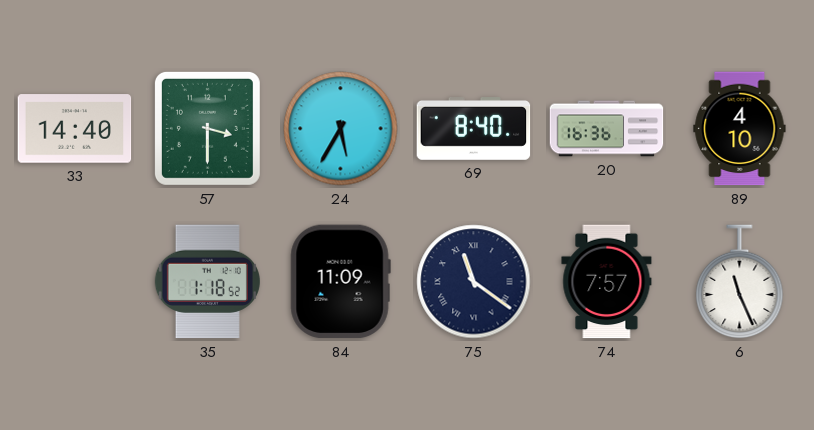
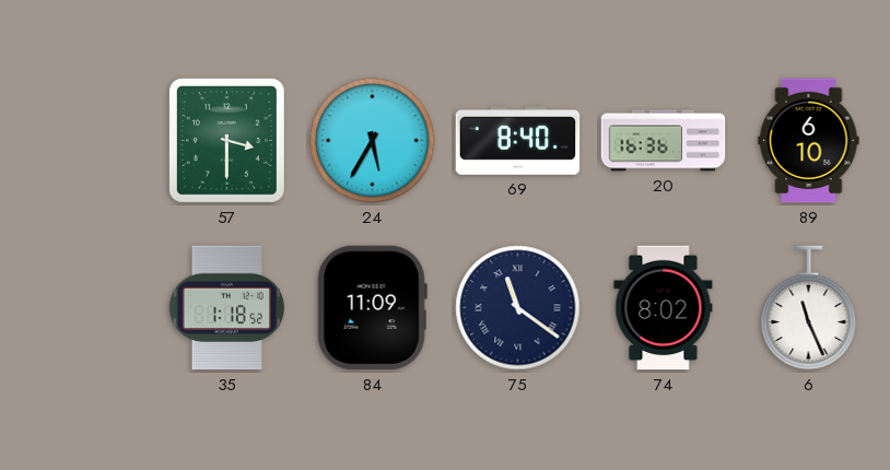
33: 14:40 -> none
89: 4:10 -> 6:10
74: 7:57 -> 8:02
